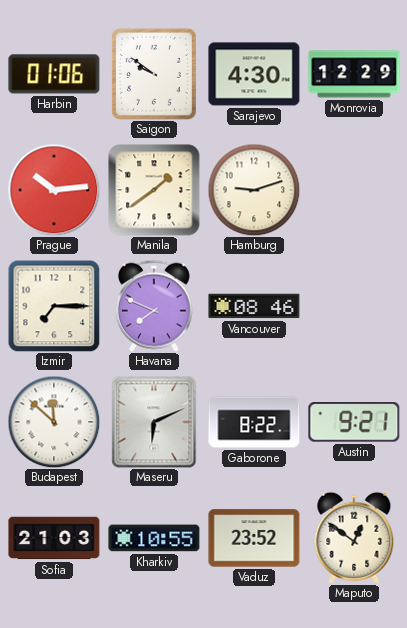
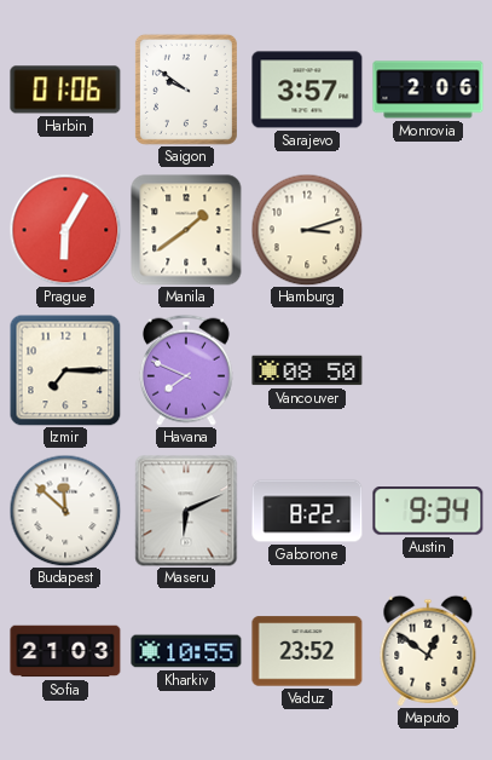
Sarajevo: 4:30 -> 3:57
Monrovia: 12:29 -> 2:06
Prague: 10:14 -> 6:05
Hamburg: 9:12 -> 3:12
Vancouver: 08:46 -> 08:50
Austin: 9:21 -> 9:34
